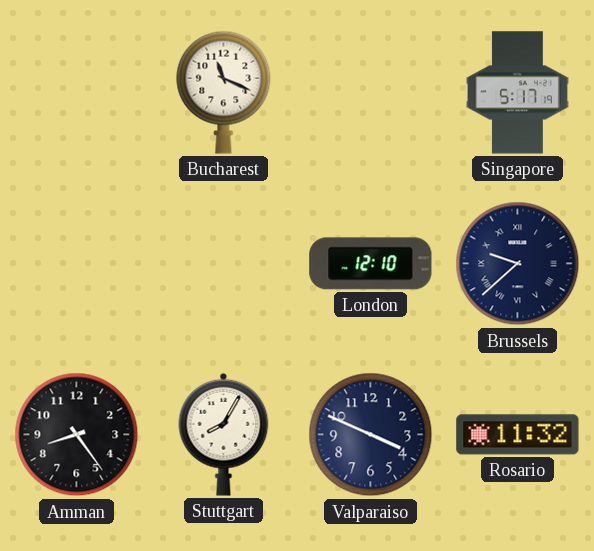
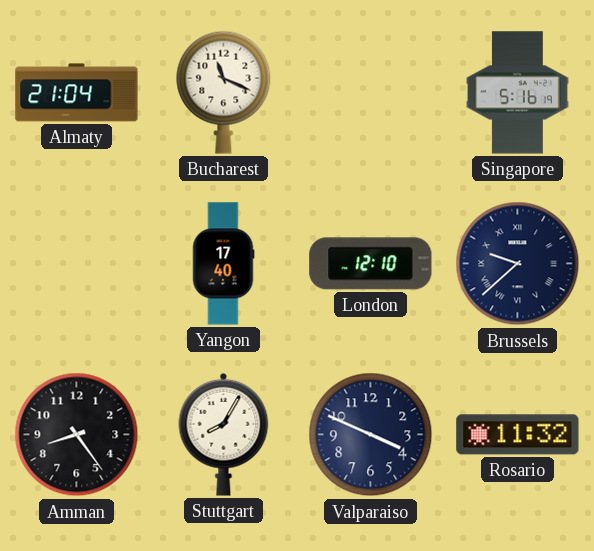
Almaty: none -> 21:04
Singapore: 5:17 -> 5:16
Yangon: none -> 17:40
